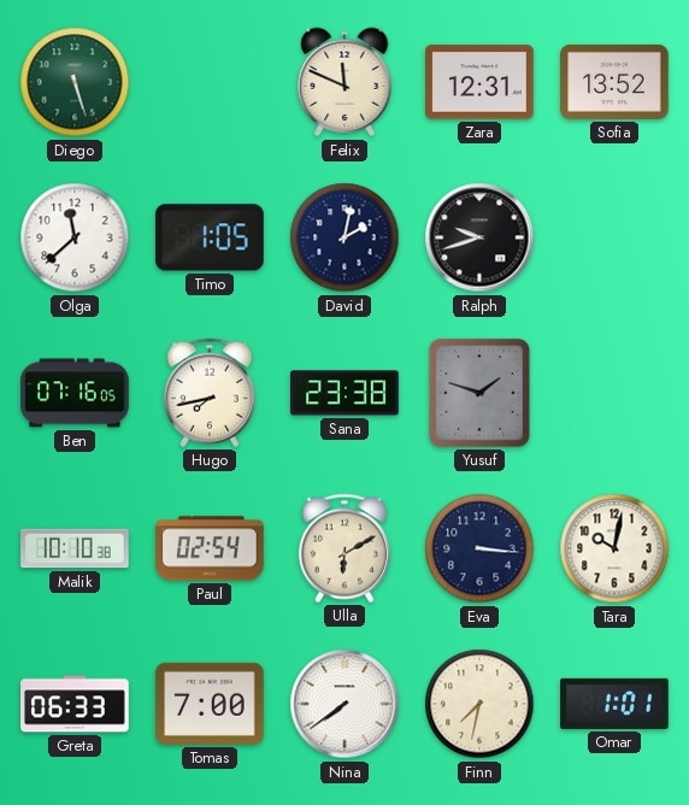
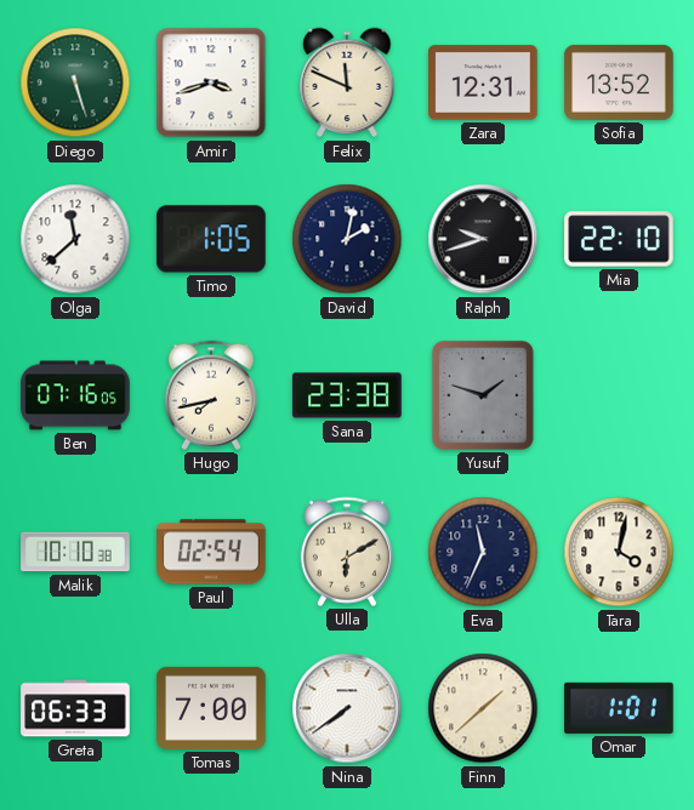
Amir: none -> 3:42
Mia: none -> 22:10
Eva: 3:16 -> 11:34
Tara: 10:02 -> 4:02
Finn: 7:32 -> 1:38
